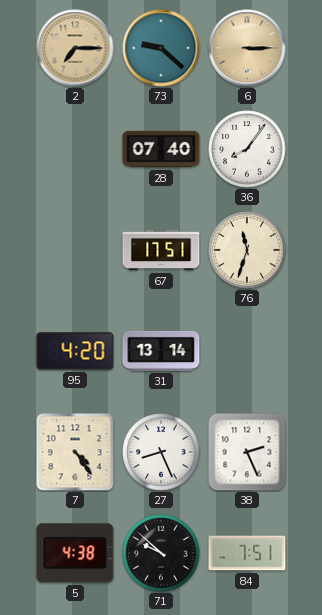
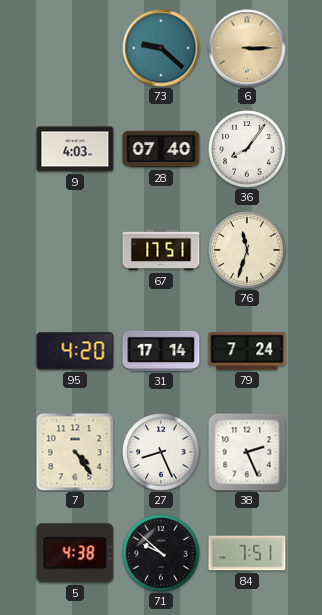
2: 7:15 -> none
9: none -> 4:03
31: 13:14 -> 17:14
79: none -> 7:24
